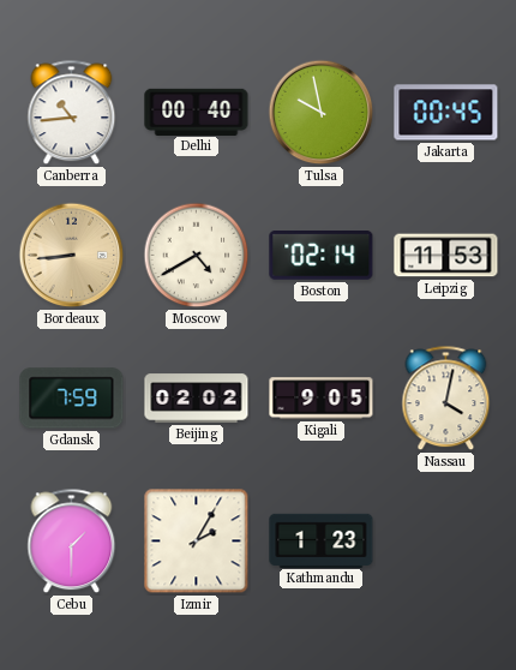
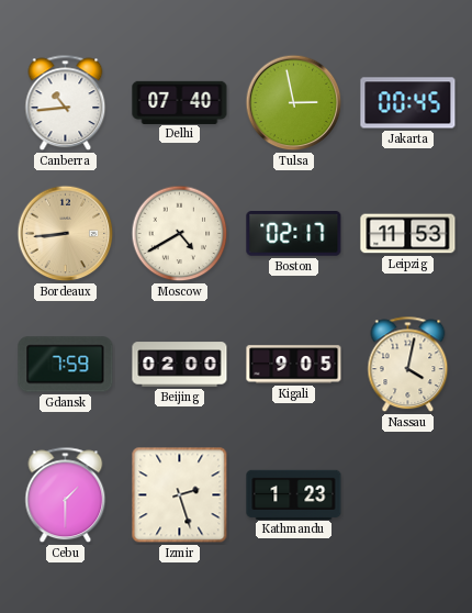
Delhi: 00:40 -> 07:40
Tulsa: 9:58 -> 2:58
Boston: 02:14 -> 02:17
Beijing: 02:02 -> 02:00
Izmir: 2:05 -> 2:27
